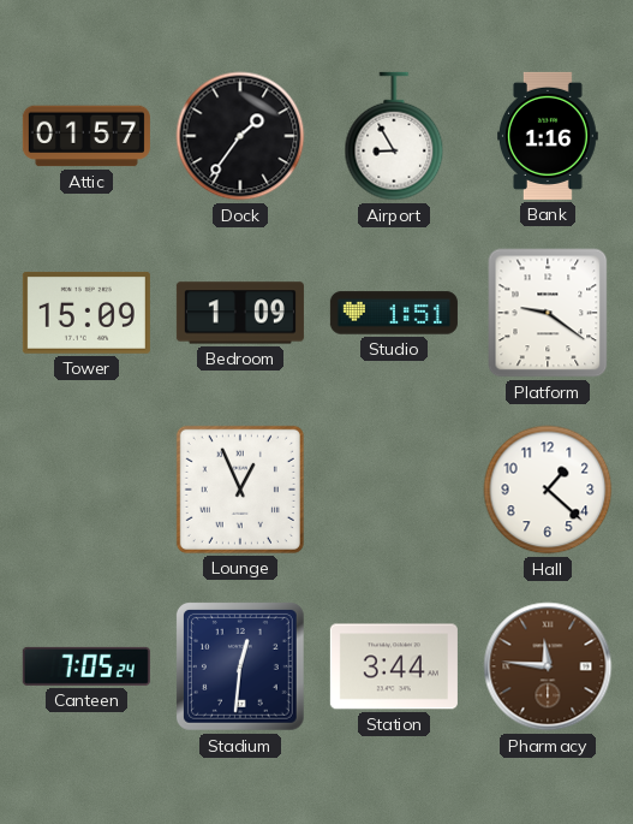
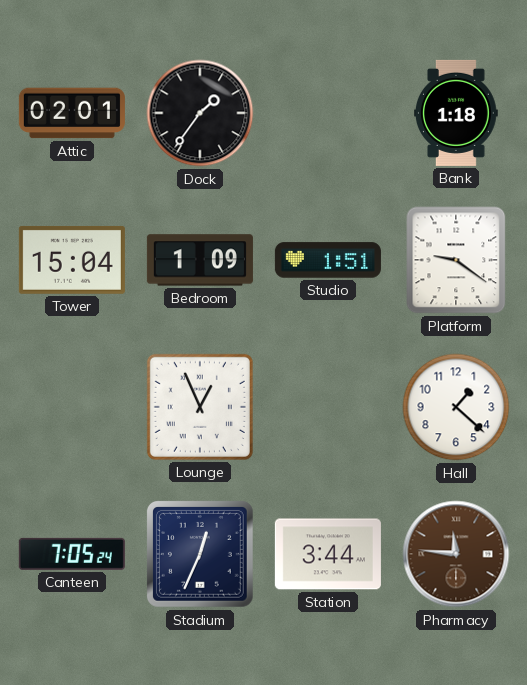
Attic: 01:57 -> 02:01
Airport: 8:55 -> none
Bank: 1:16 -> 1:18
Tower: 15:09 -> 15:04
Stadium: 12:31 -> 12:34
